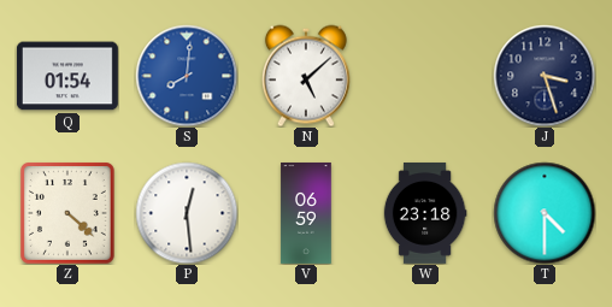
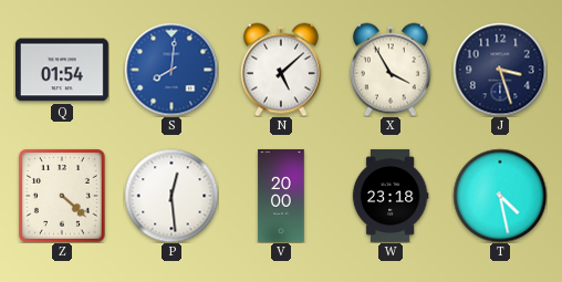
X: none -> 3:55
V: 06:59 -> 20:00
T: 4:30 -> 4:28
